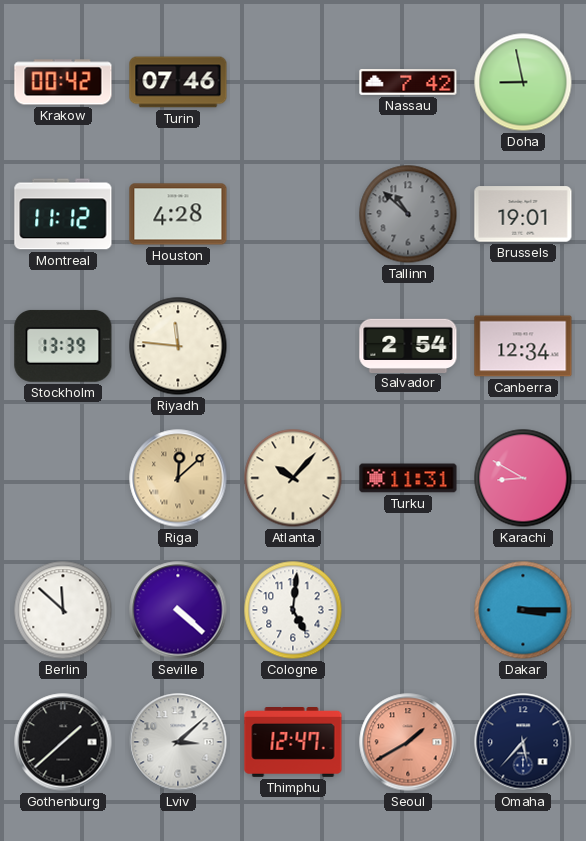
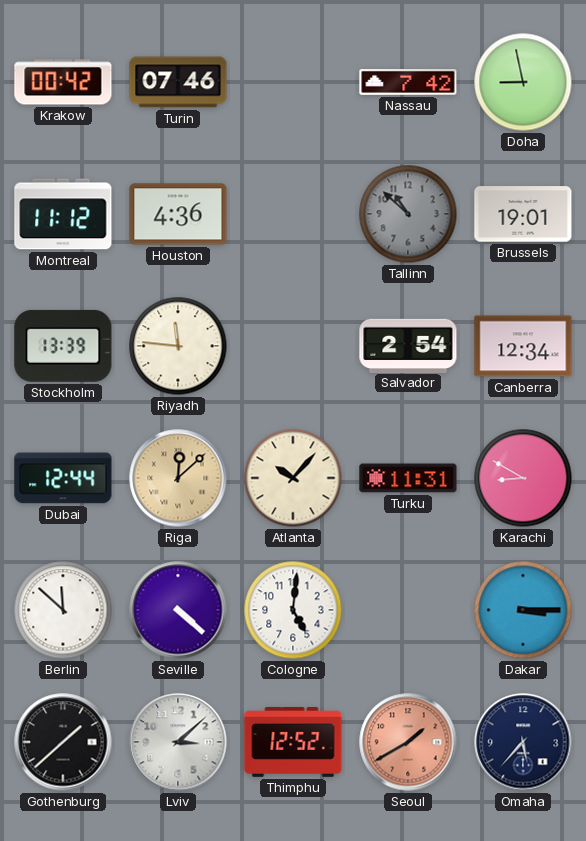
Houston: 4:28 -> 4:36
Dubai: none -> 12:44
Thimphu: 12:47 -> 12:52
